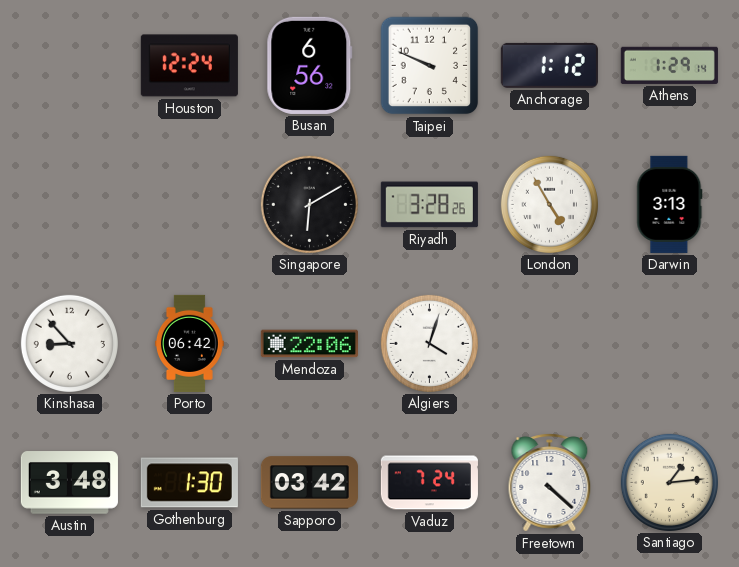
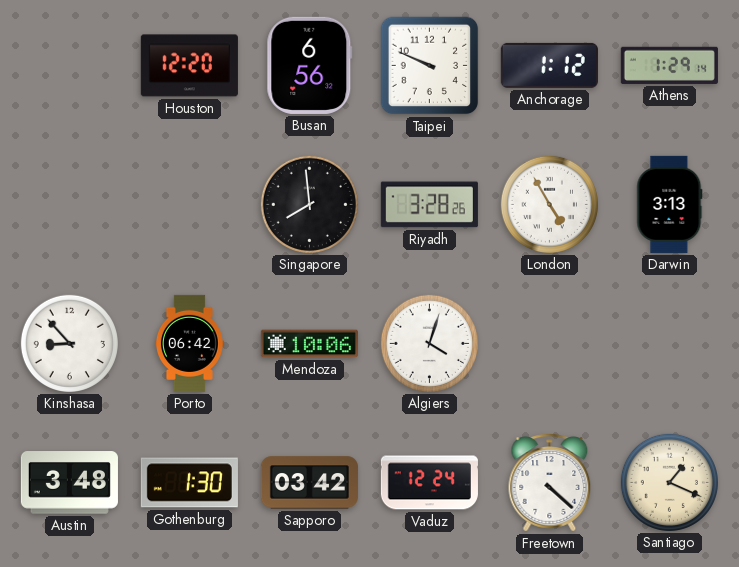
Houston: 12:24 -> 12:20
Singapore: 6:10 -> 7:59
Mendoza: 22:06 -> 10:06
Vaduz: 7:24 -> 12:24
Santiago: 1:14 -> 1:19
